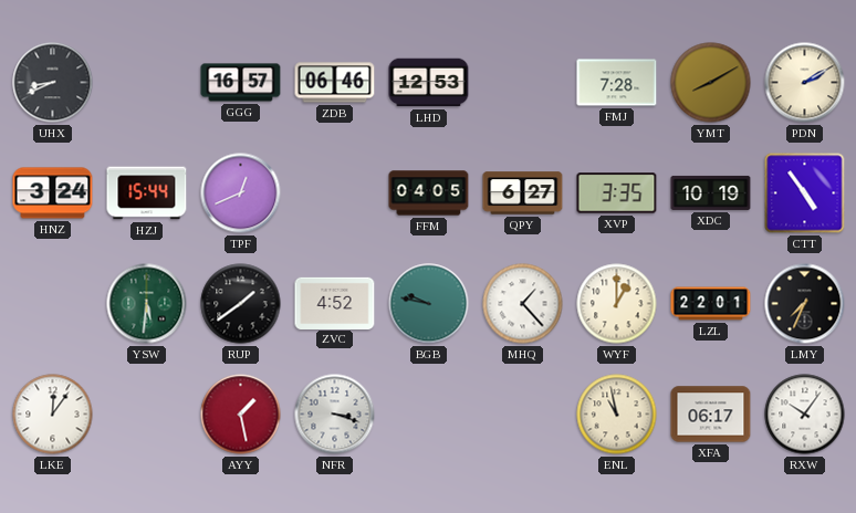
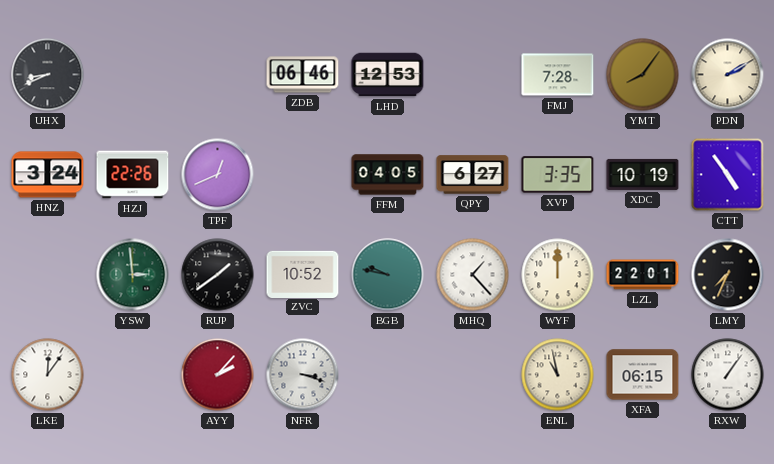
GGG: 16:57 -> none
YMT: 8:10 -> 8:06
HZJ: 15:44 -> 22:26
YSW: 5:31 -> 2:59
ZVC: 4:52 -> 10:52
WYF: 1:00 -> 12:00
AYY: 1:28 -> 2:07
XFA: 06:17 -> 06:15
RXW: 10:06 -> 1:06
